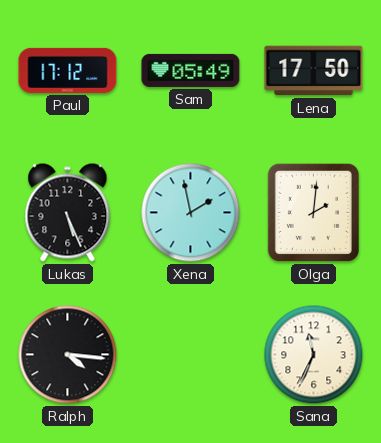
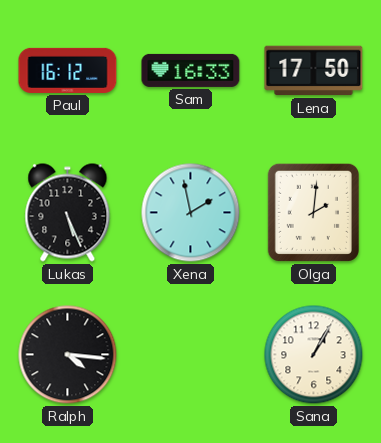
Paul: 17:12 -> 16:12
Sam: 05:49 -> 16:33
Sana: 11:34 -> 1:05
